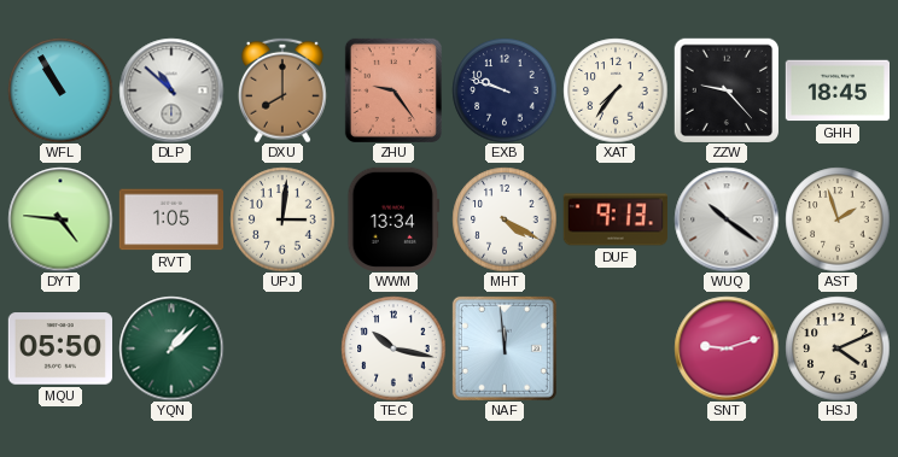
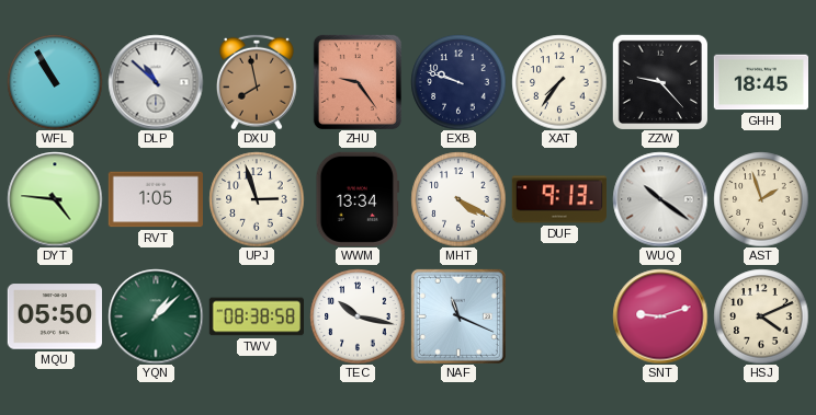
DXU: 8:00 -> 7:58
UPJ: 3:01 -> 2:57
TWV: none -> 08:38
NAF: 11:59 -> 11:19
